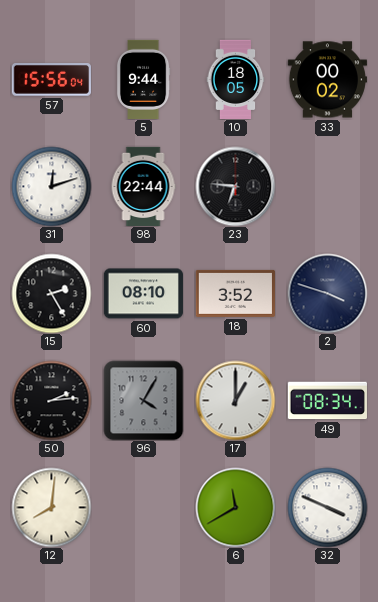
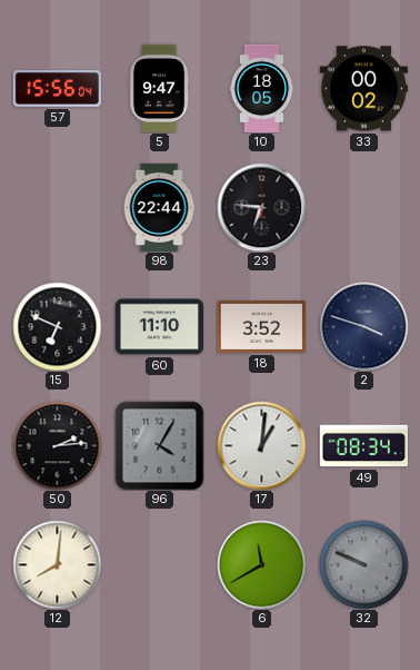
5: 9:44 -> 9:47
31: 12:12 -> none
15: 2:25 -> 6:49
60: 08:10 -> 11:10
17: 1:00 -> 1:01
32: 3:49 -> 9:49
32 dial: white -> grey
